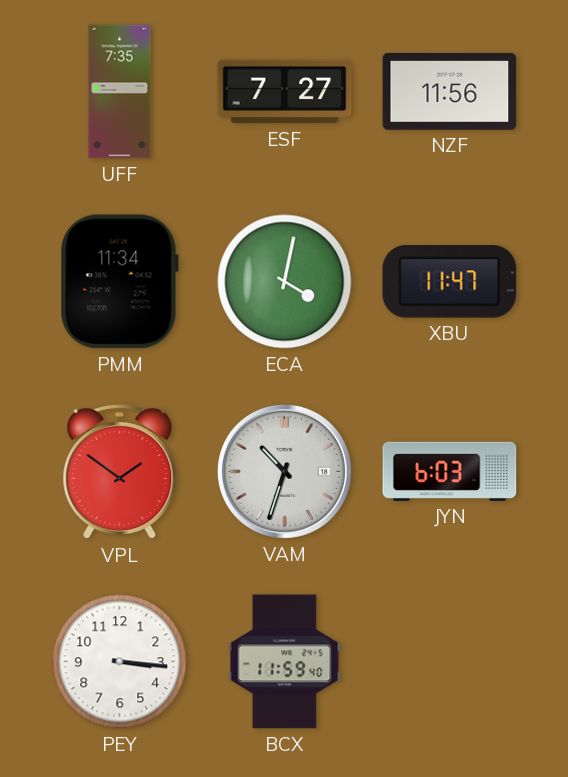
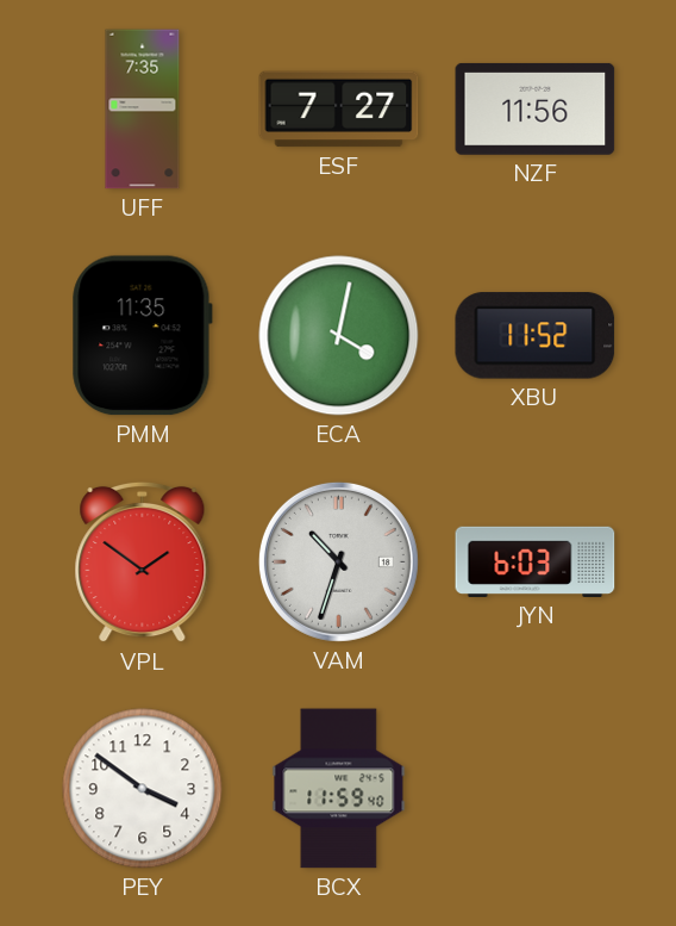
PMM: 11:34 -> 11:35
XBU: 11:47 -> 11:52
PEY: 3:16 -> 3:51
